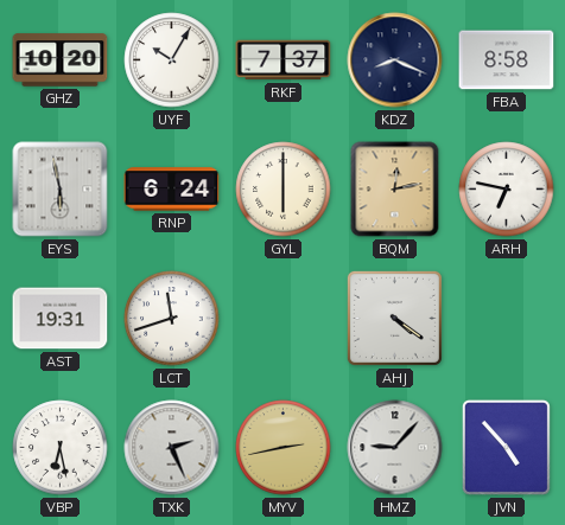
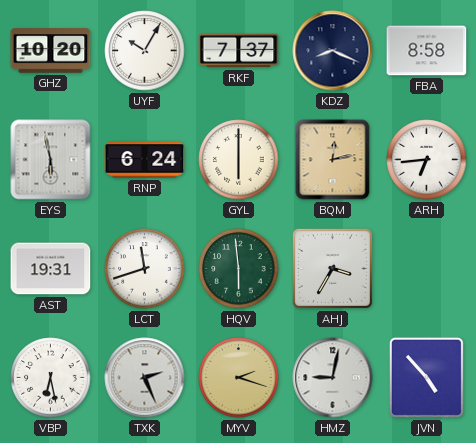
ARH: 6:47 -> 6:44
HQV: none -> 5:59
AHJ: 4:21 -> 3:35
MYV: 2:43 -> 2:18
HMZ: 9:07 -> 9:02
